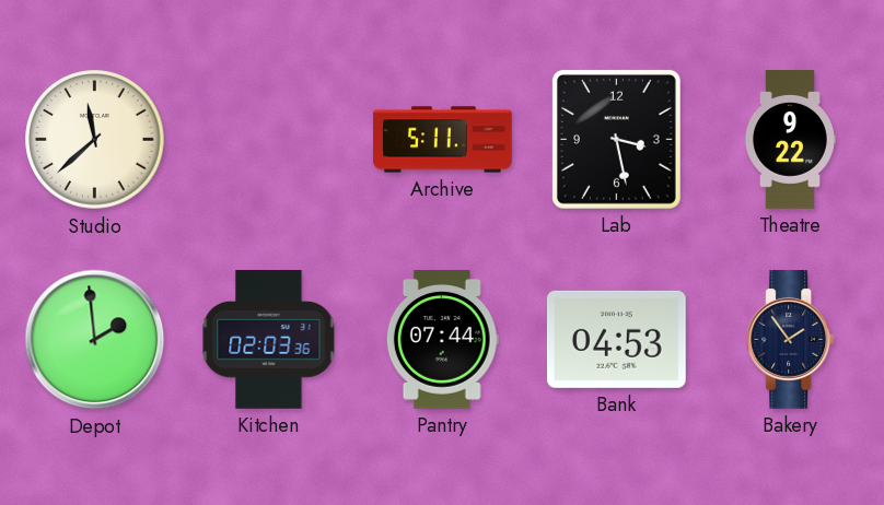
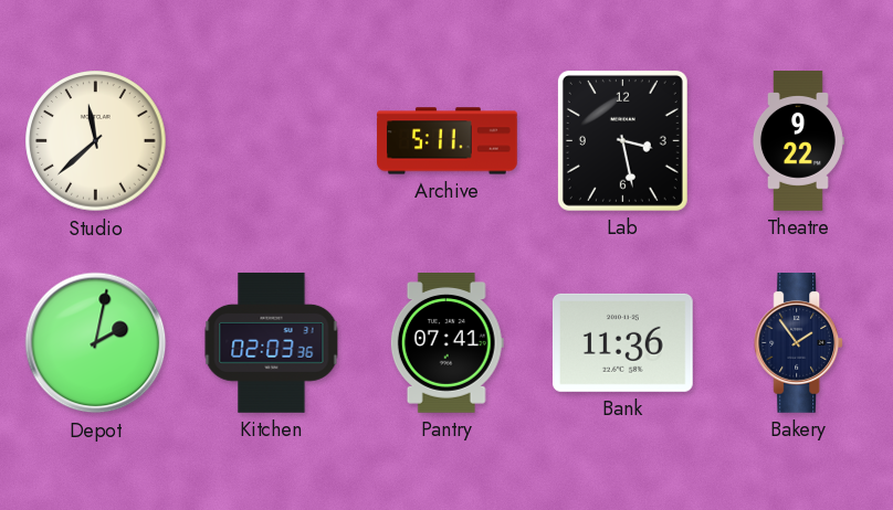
Depot: 1:59 -> 2:02
Pantry: 07:44 -> 07:41
Bank: 04:53 -> 11:36
